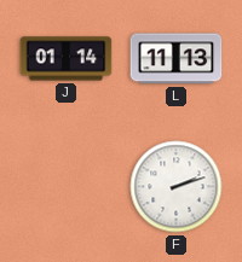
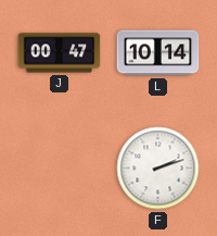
J: 01:14 -> 00:47
L: 11:13 -> 10:14
